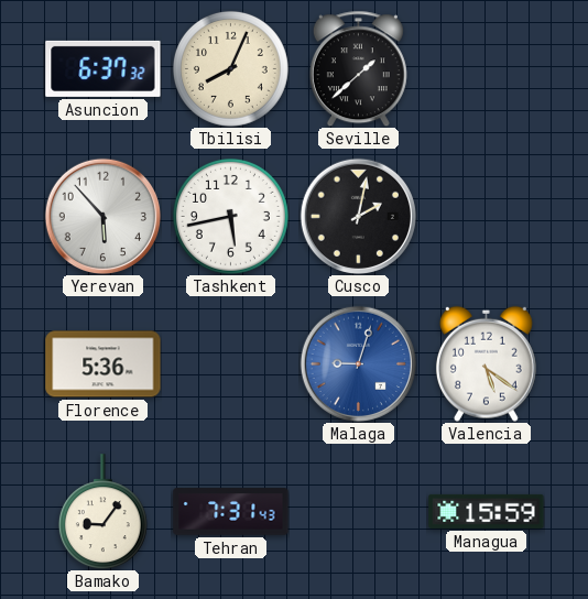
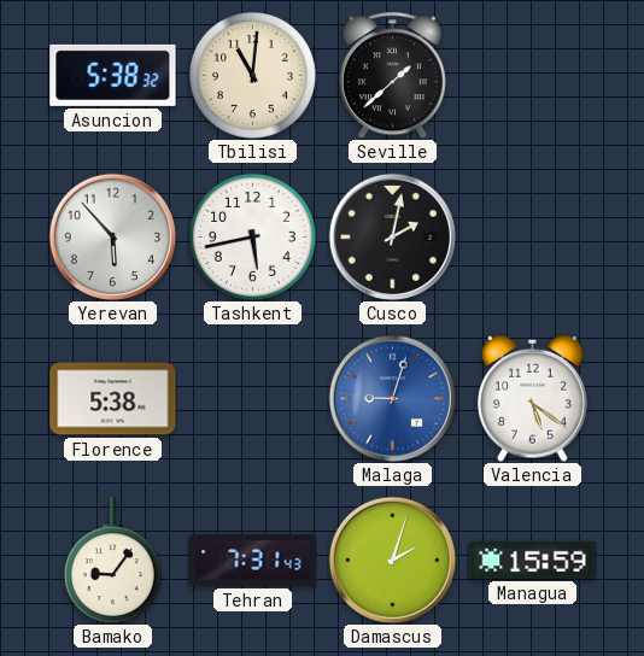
Asuncion: 6:37 -> 5:38
Tbilisi: 8:04 -> 11:01
Florence: 5:36 -> 5:38
Damascus: none -> 2:03
